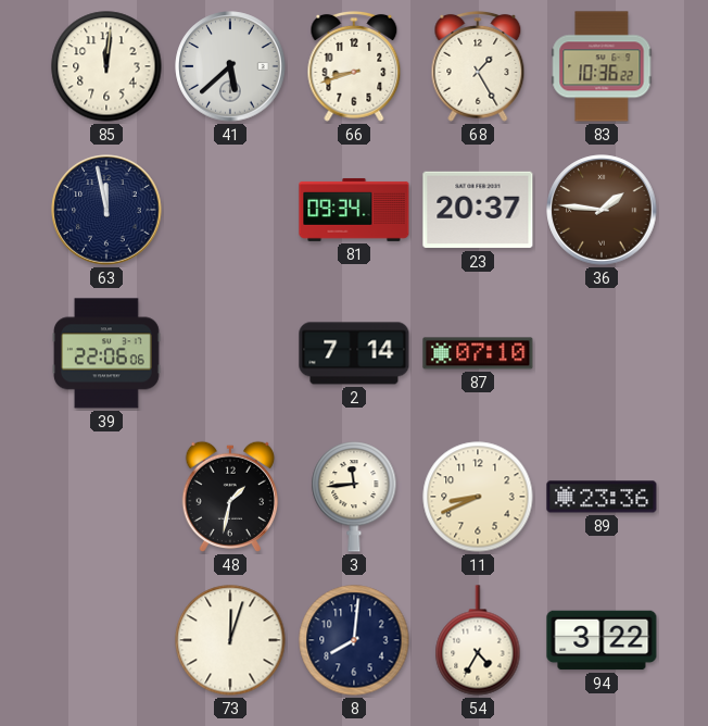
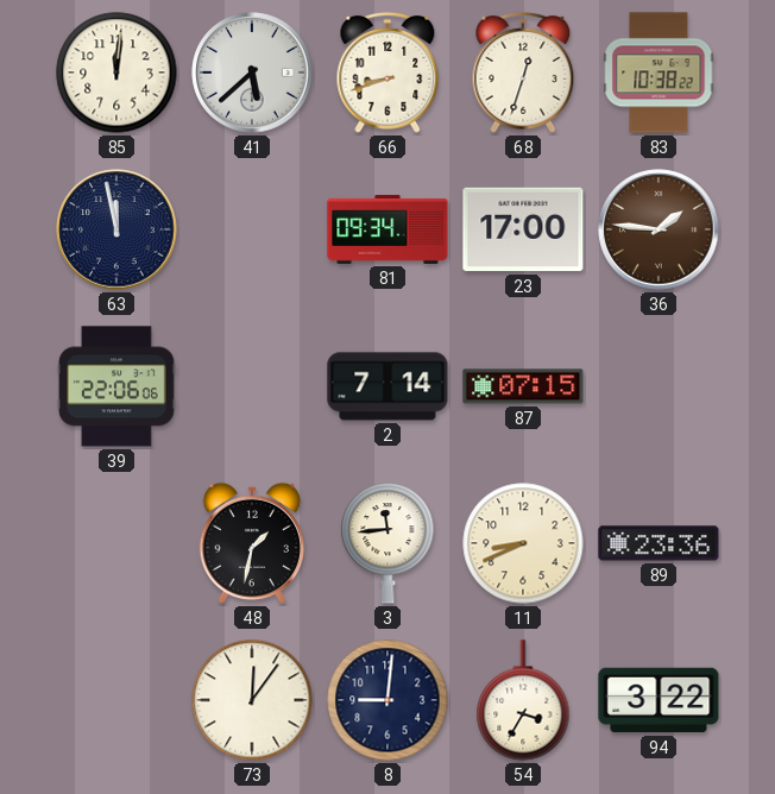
68: 1:25 -> 12:33
83: 10:36 -> 10:38
23: 20:37 -> 17:00
87: 07:10 -> 07:15
73: 12:03 -> 12:06
8: 8:01 -> 9:01
54: 4:35 -> 3:35
